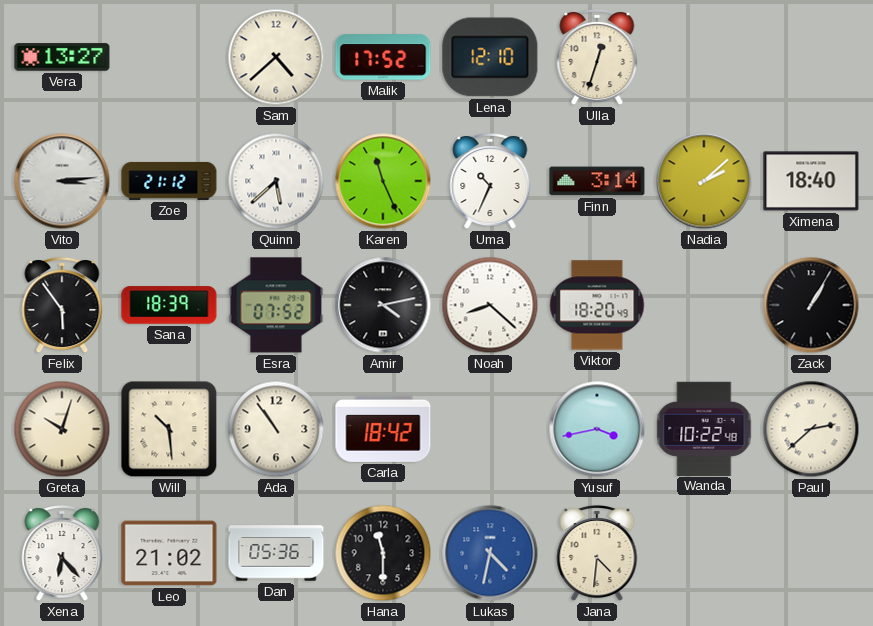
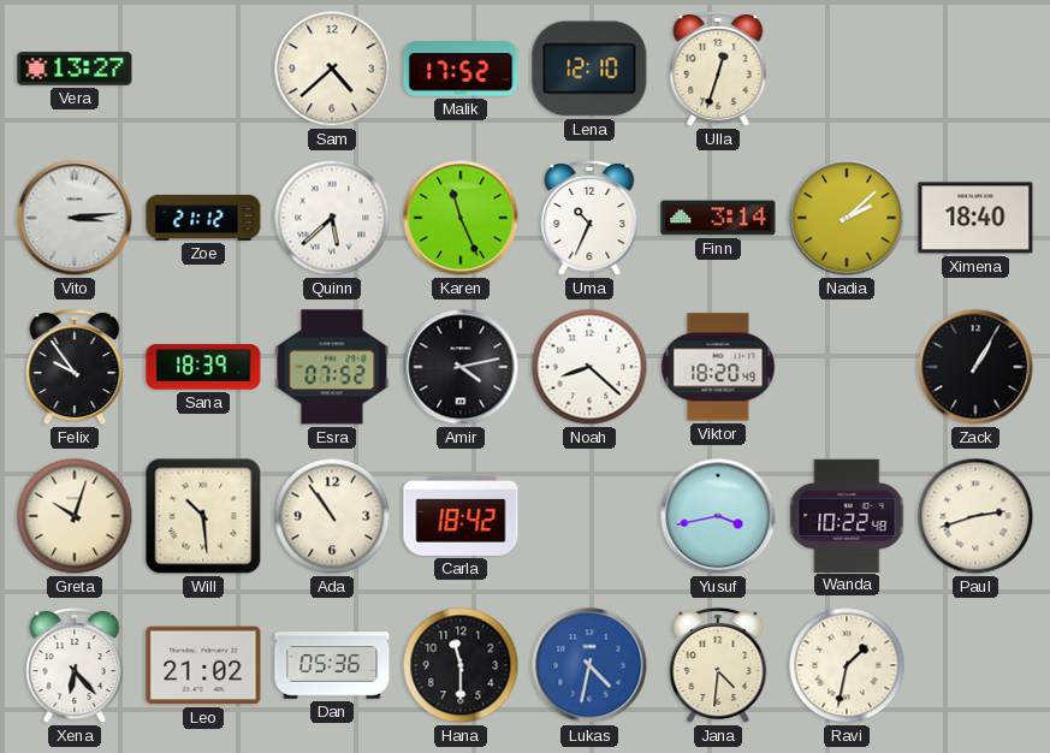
Felix: 5:54 -> 9:54
Paul: 2:38 -> 2:42
Ravi: none -> 1:32
